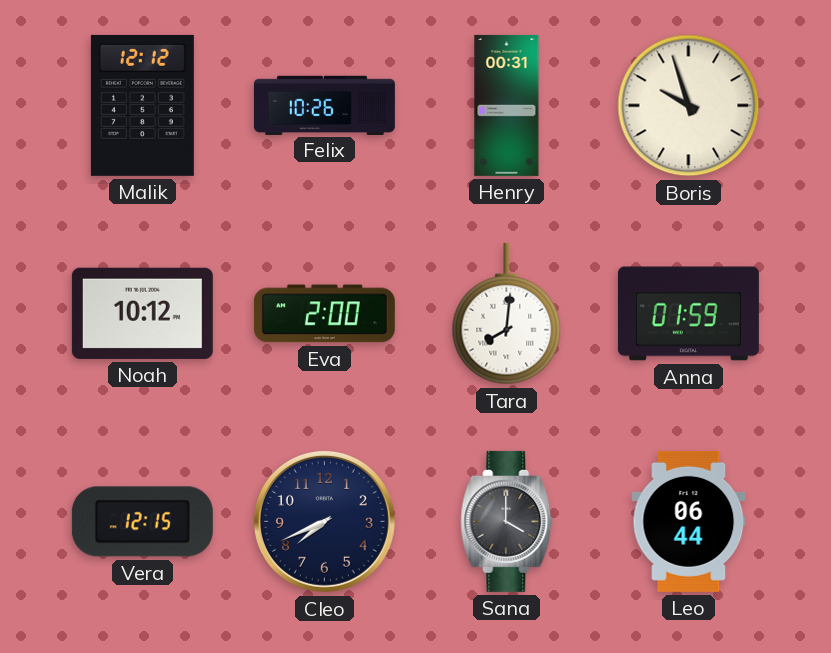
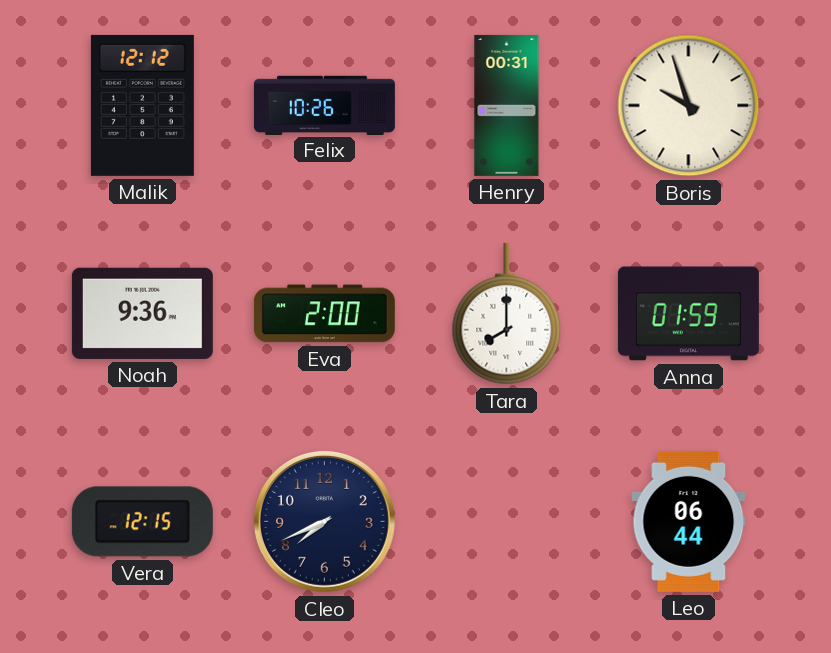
Noah: 10:12 -> 9:36
Tara: 8:01 -> 8:00
Sana: 4:00 -> none
